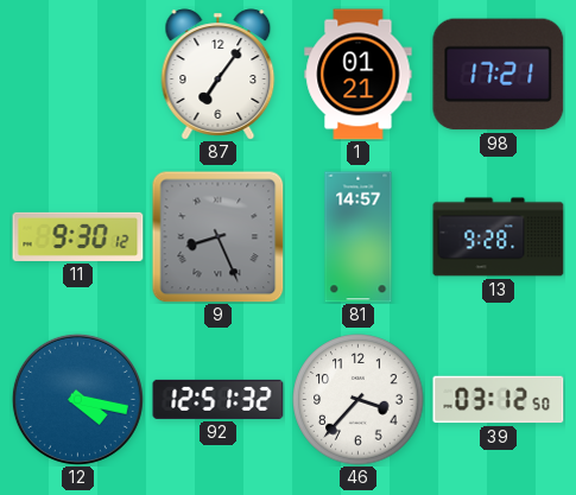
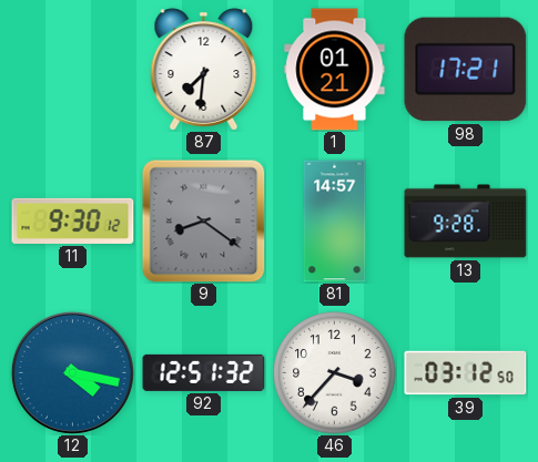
87: 7:06 -> 7:31
9: 8:26 -> 8:21
